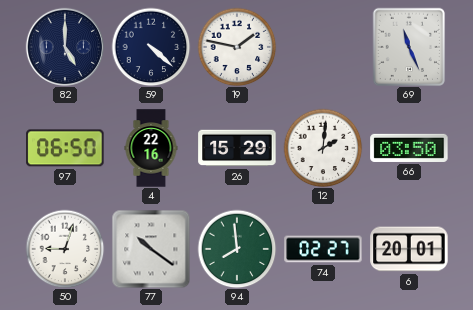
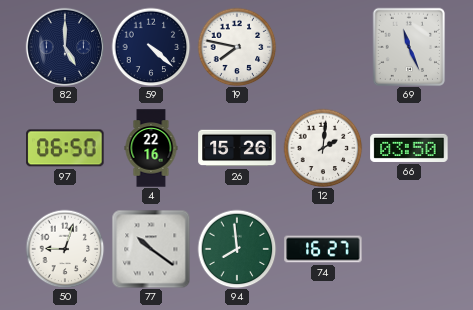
19: 1:47 -> 7:47
26: 15:29 -> 15:26
74: 02:27 -> 16:27
6: 20:01 -> none
